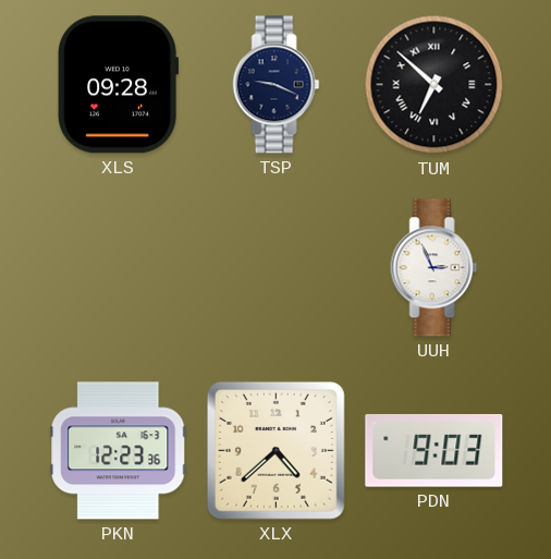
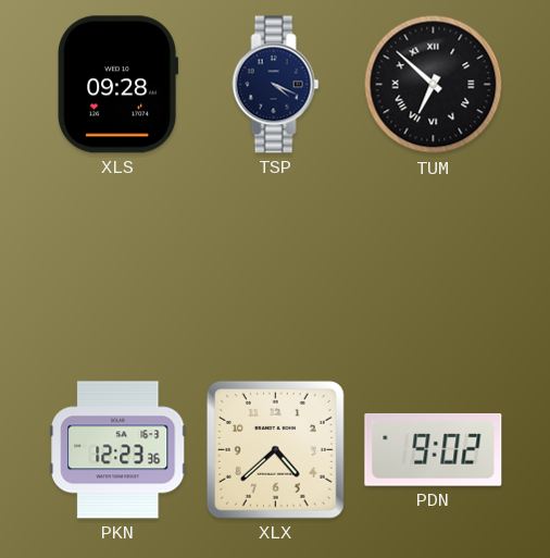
TSP: 9:19 -> 4:19
UUH: 2:56 -> none
PDN: 9:03 -> 9:02
